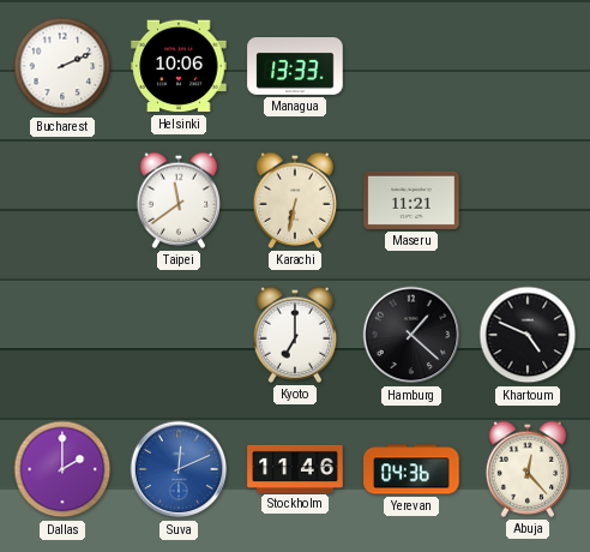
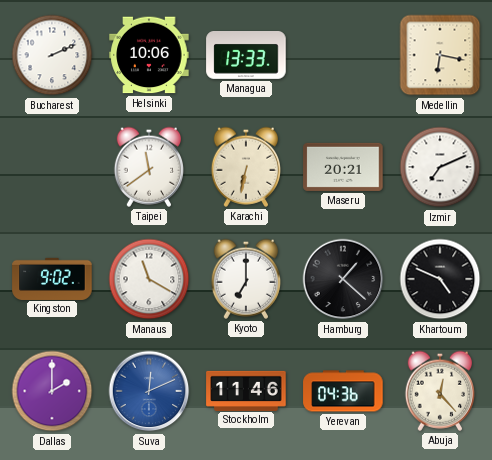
Medellin: none -> 6:17
Maseru: 11:21 -> 20:21
Izmir: none -> 7:11
Kingston: none -> 9:02
Manaus: none -> 11:20
